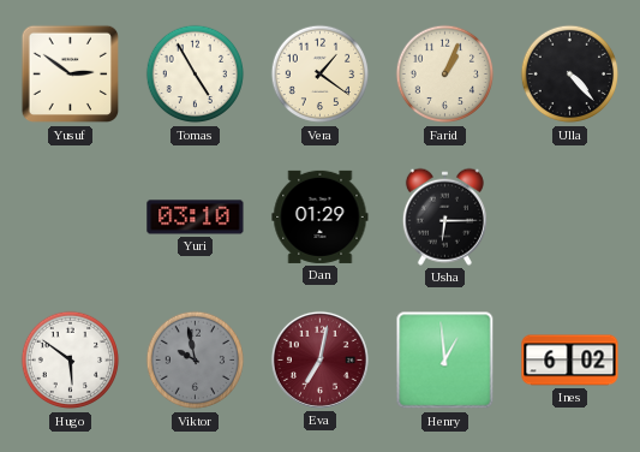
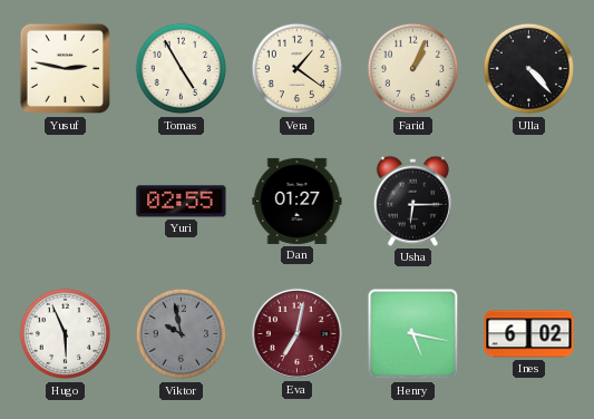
Yusuf: 2:51 -> 2:47
Yuri: 03:10 -> 02:55
Dan: 01:29 -> 01:27
Hugo: 5:51 -> 5:56
Henry: 12:59 -> 5:17
